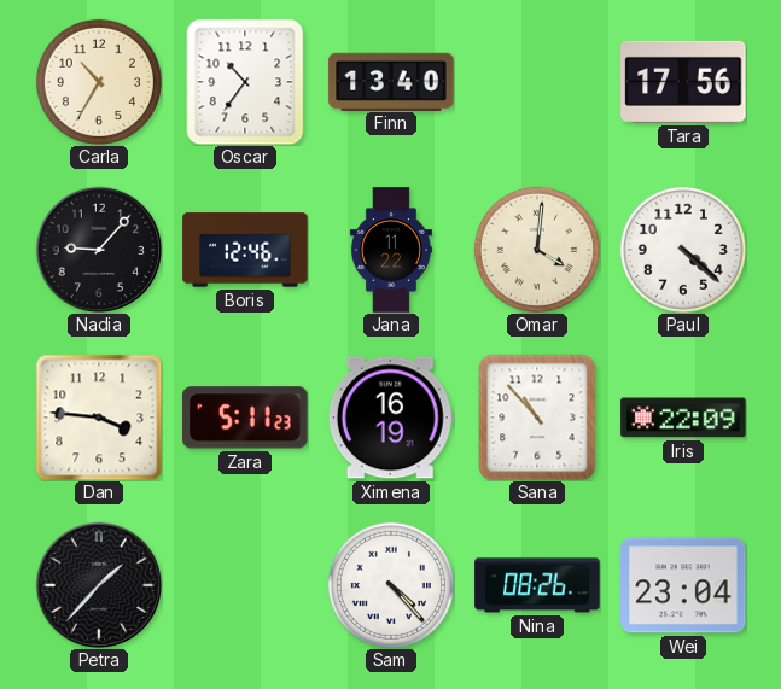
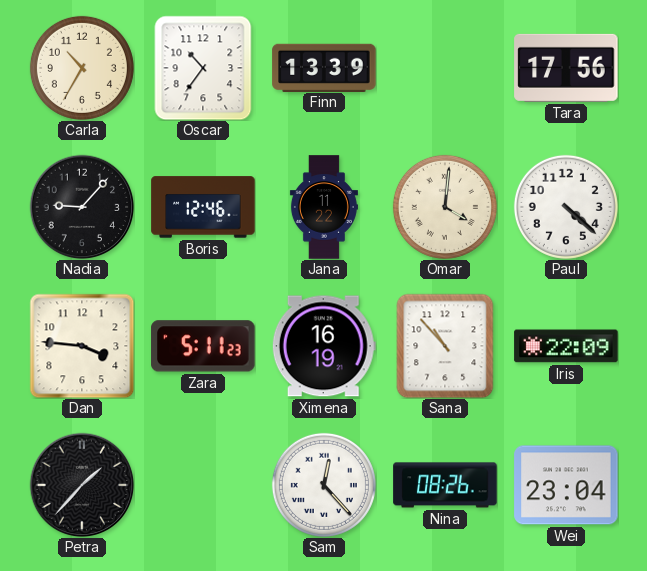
Finn: 13:40 -> 13:39
Sam: 4:23 -> 12:23
